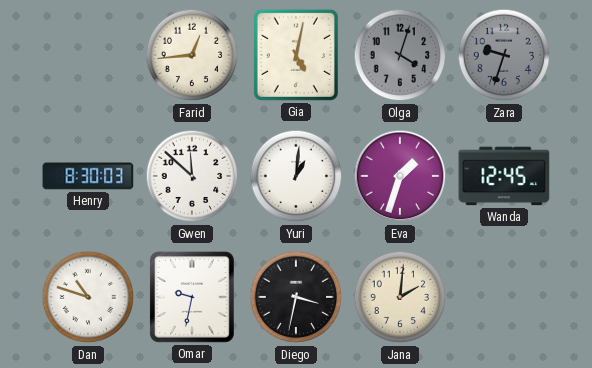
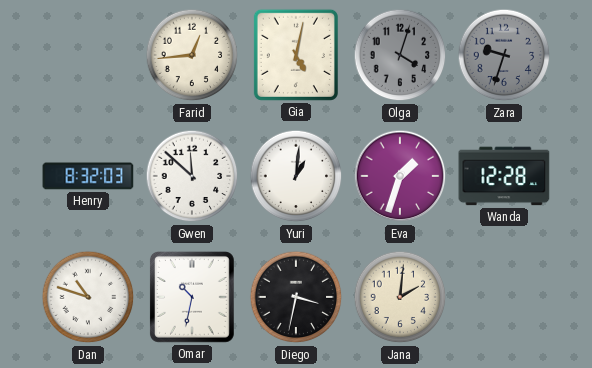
Henry: 8:30 -> 8:32
Wanda: 12:45 -> 12:28
Omar: 9:32 -> 10:32
